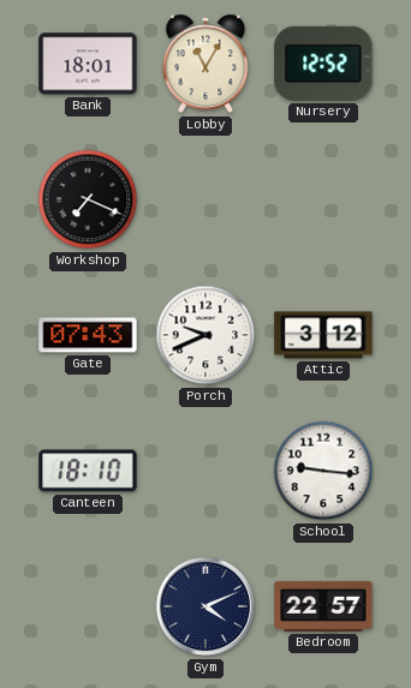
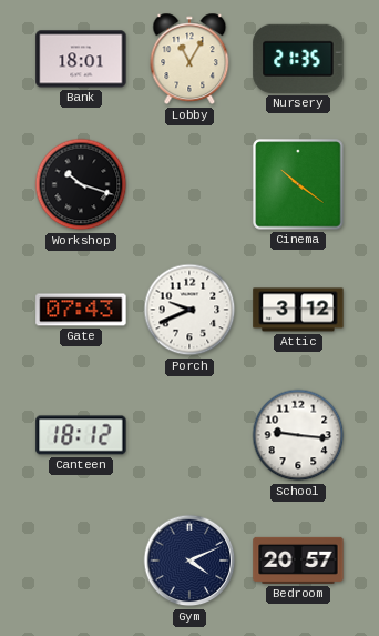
Nursery: 12:52 -> 21:35
Workshop: 7:19 -> 10:18
Cinema: none -> 10:21
Canteen: 18:10 -> 18:12
Bedroom: 22:57 -> 20:57
